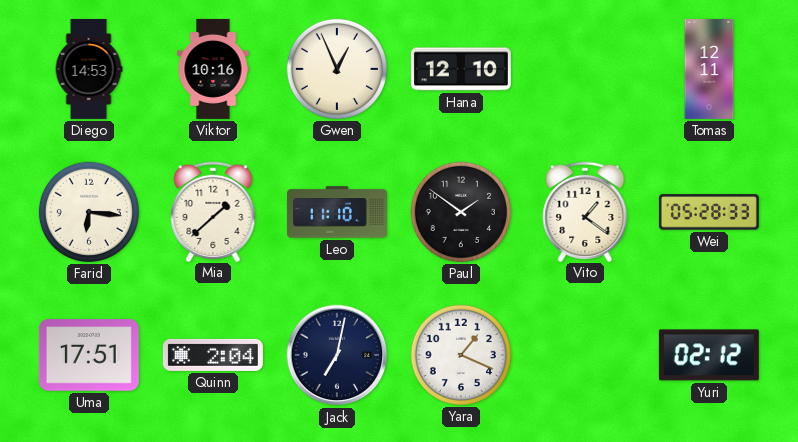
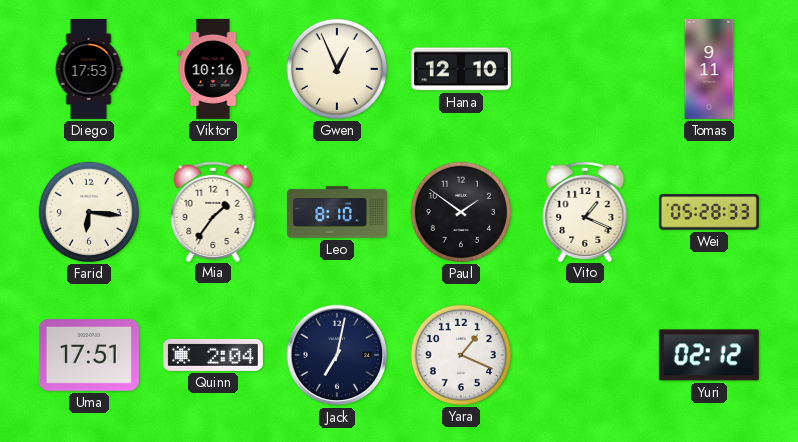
Diego: 14:53 -> 17:53
Tomas: 12:11 -> 9:11
Mia: 1:38 -> 1:36
Leo: 11:10 -> 8:10
Vito: 1:21 -> 1:19
